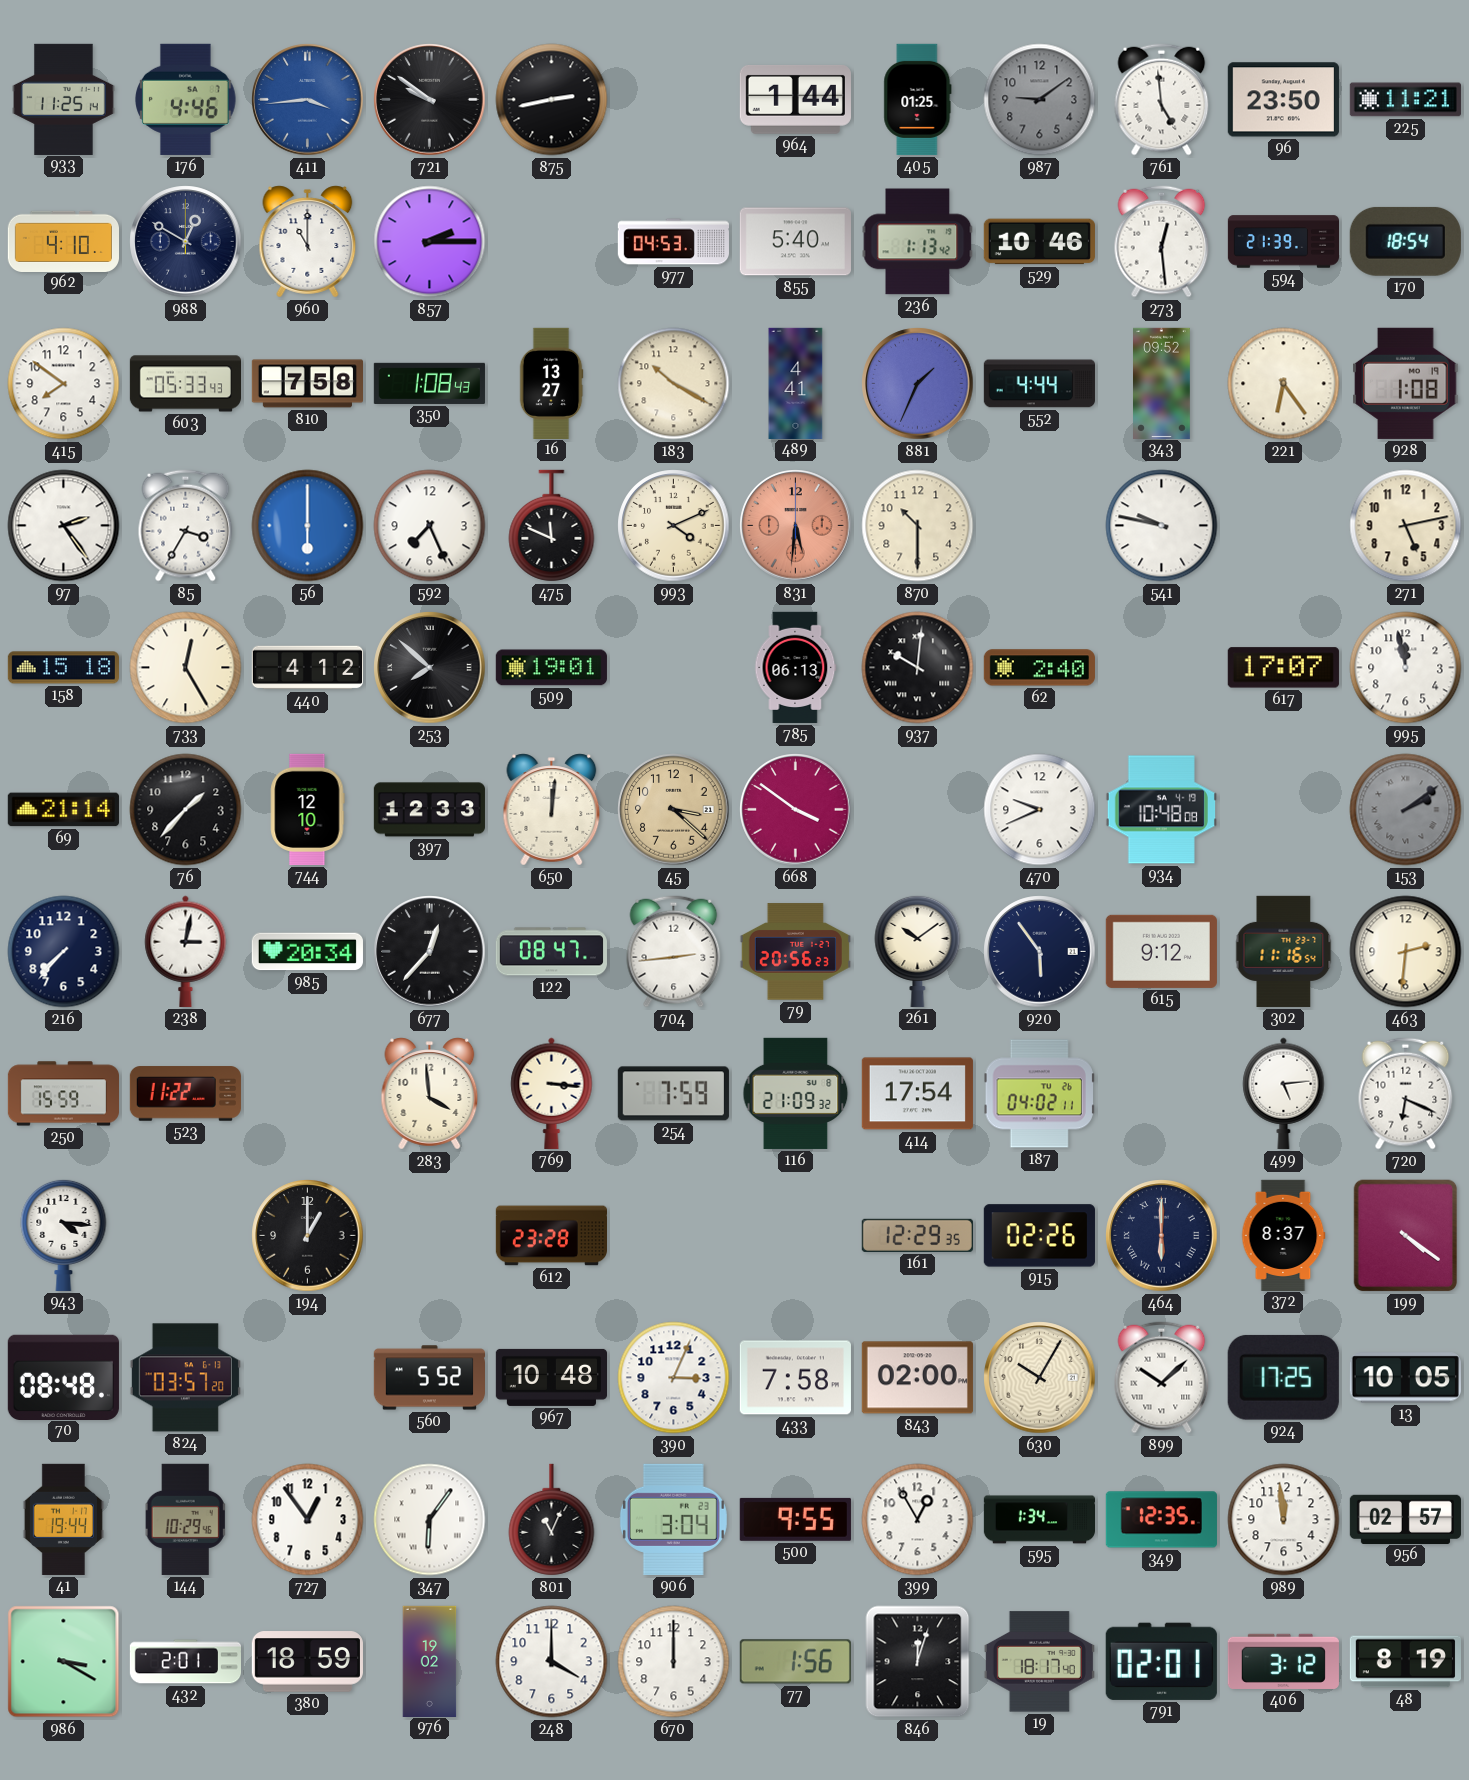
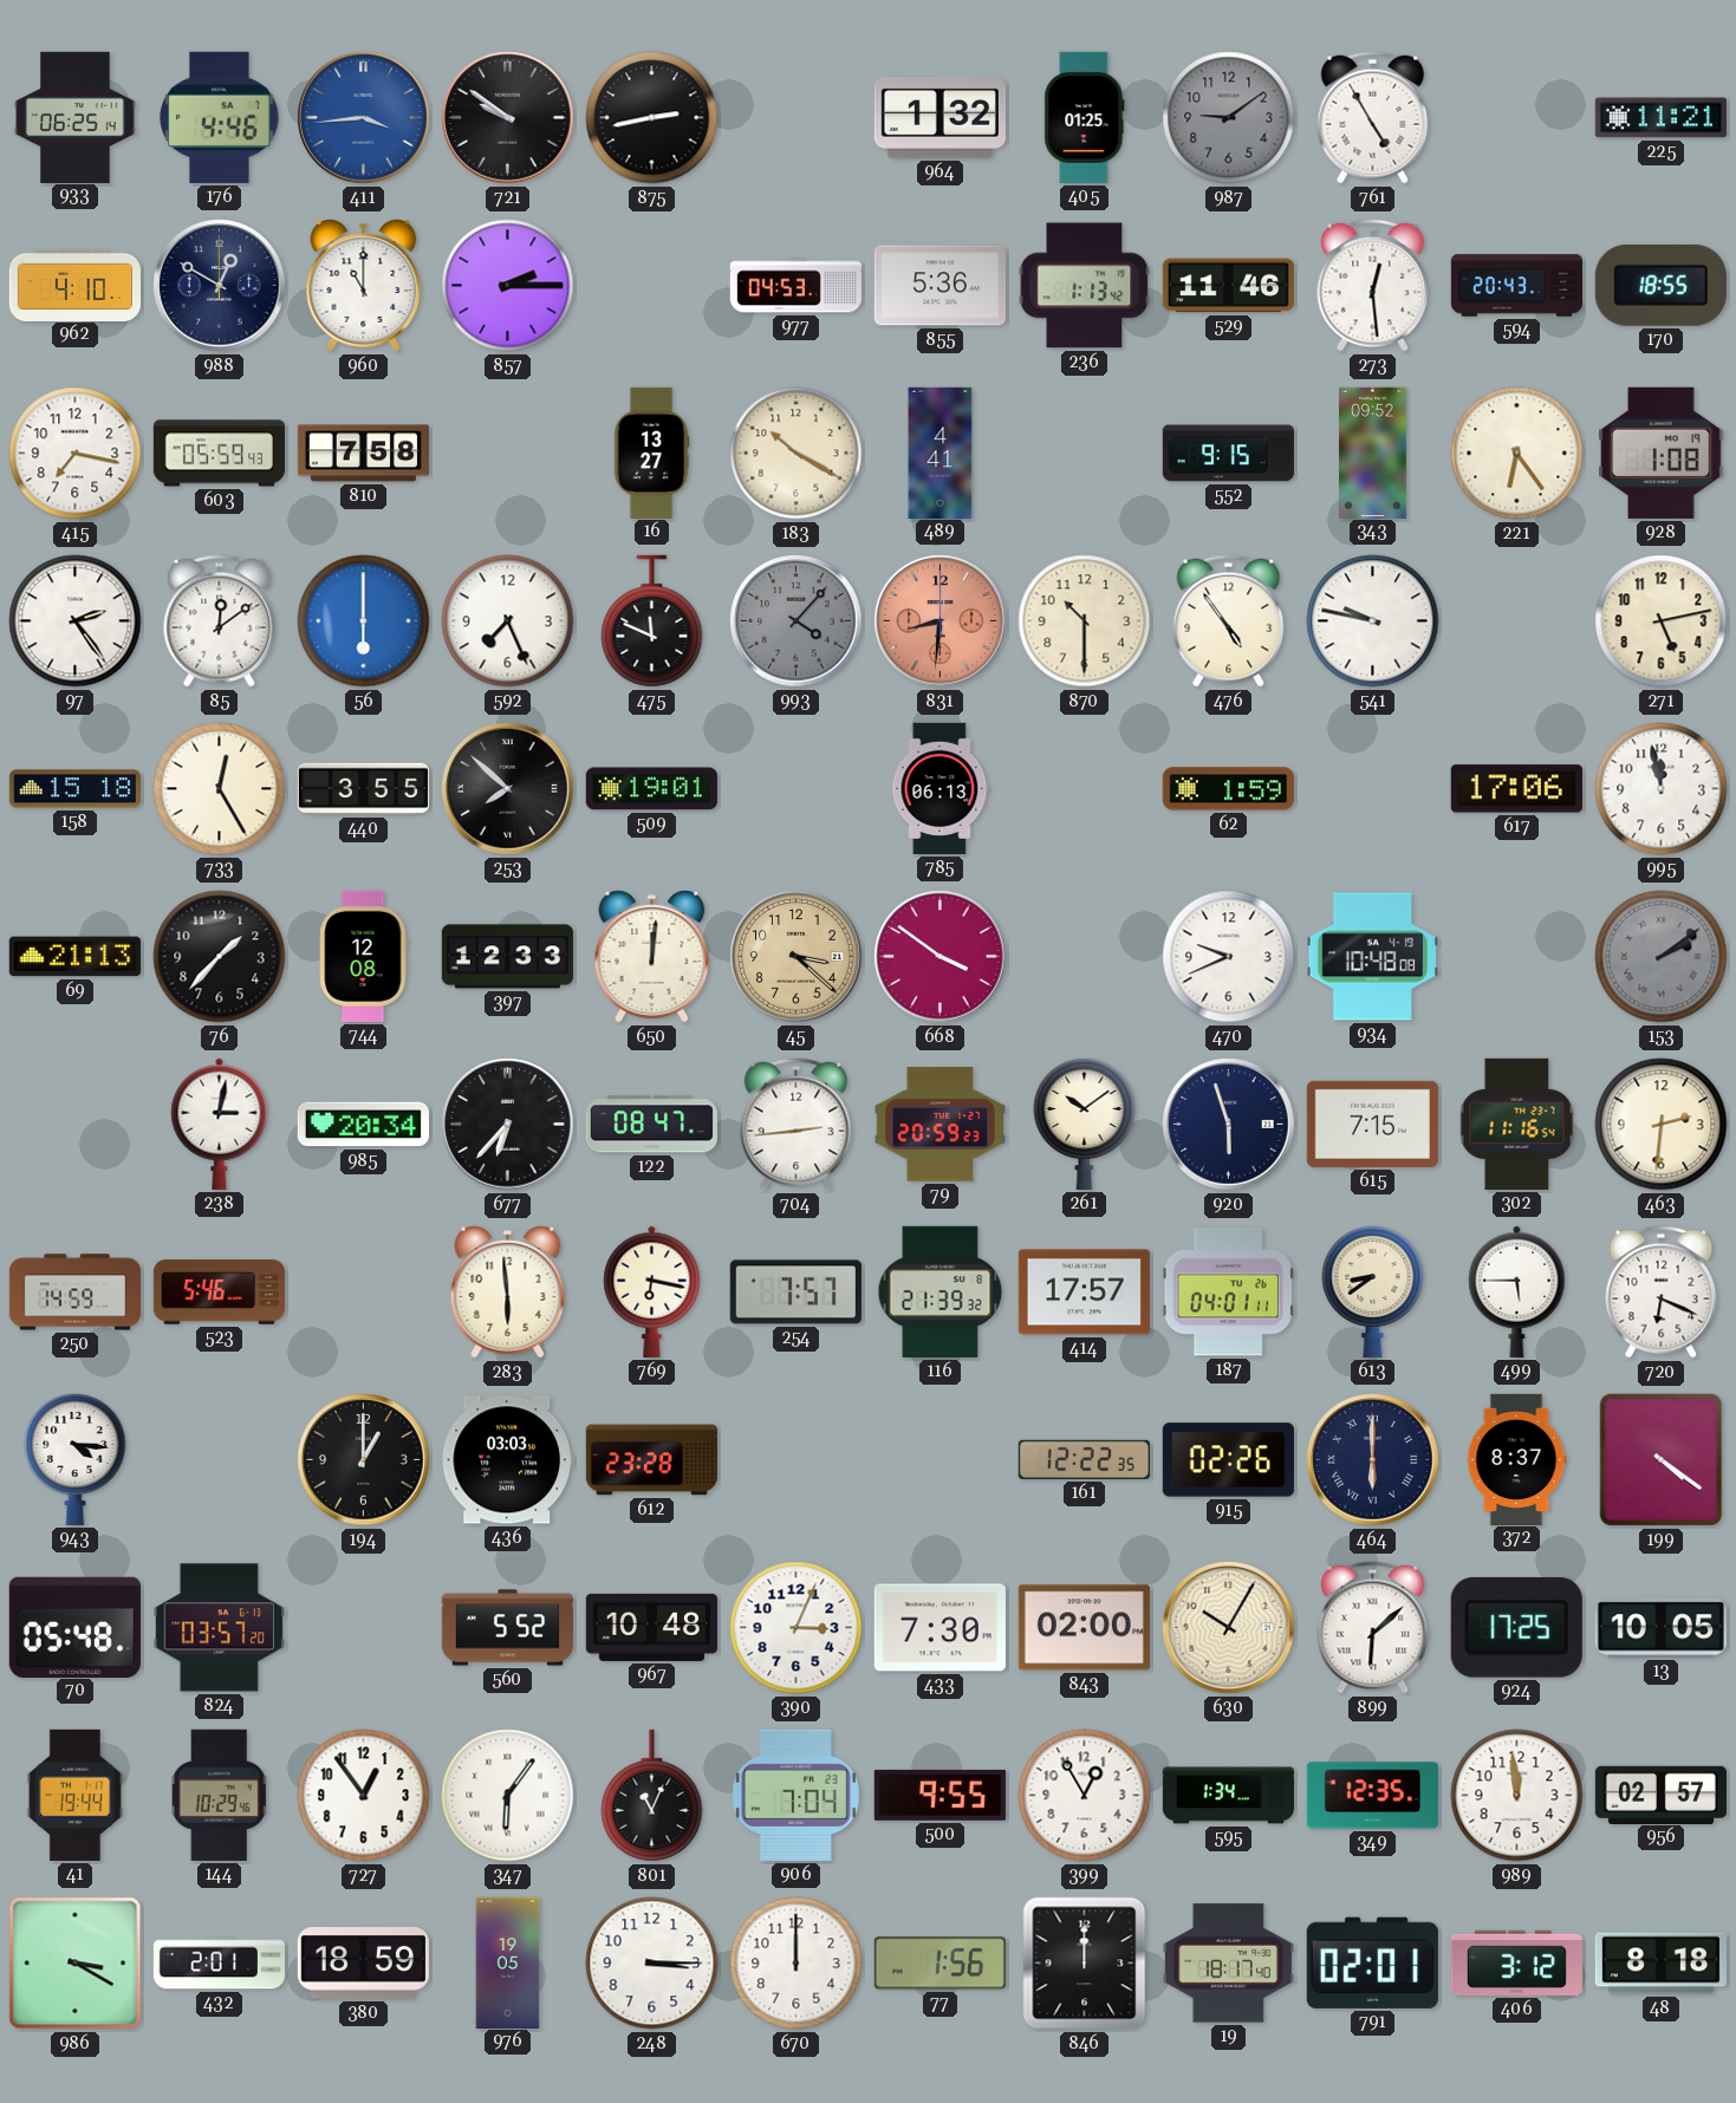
933: 11:25 -> 06:25
964: 1:44 -> 1:32
761: 4:59 -> 4:55
96: 23:50 -> none
855: 5:40 -> 5:36
529: 10:46 -> 11:46
594: 21:39 -> 20:43
170: 18:54 -> 18:55
415: 7:51 -> 7:17
603: 05:33 -> 05:59
350: 1:08 -> none
881: 1:34 -> none
552: 4:44 -> 9:15
85: 3:35 -> 12:09
993: 4:11 -> 4:07
993 dial: cream -> grey
831: 5:31 -> 8:31
476: none -> 4:54
440: 4:12 -> 3:55
937: 10:01 -> none
62: 2:40 -> 1:59
617: 17:07 -> 17:06
69: 21:14 -> 21:13
744: 12:10 -> 12:08
216: 7:37 -> none
677: 12:37 -> 6:37
79: 20:56 -> 20:59
920: 5:54 -> 5:57
615: 9:12 -> 7:15
250: 15:59 -> 14:59
523: 11:22 -> 5:46
283: 3:59 -> 5:59
769: 3:16 -> 6:17
254: 7:59 -> 7:57
116: 21:09 -> 21:39
414: 17:54 -> 17:57
187: 04:02 -> 04:01
613: none -> 8:39
499: 5:14 -> 5:45
436: none -> 03:03
161: 12:29 -> 12:22
70: 08:48 -> 05:48
433: 7:58 -> 7:30
899: 10:08 -> 6:08
906: 3:04 -> 7:04
976: 19:02 -> 19:05
248: 4:00 -> 3:15
846: 12:03 -> 12:00
48: 8:19 -> 8:18
